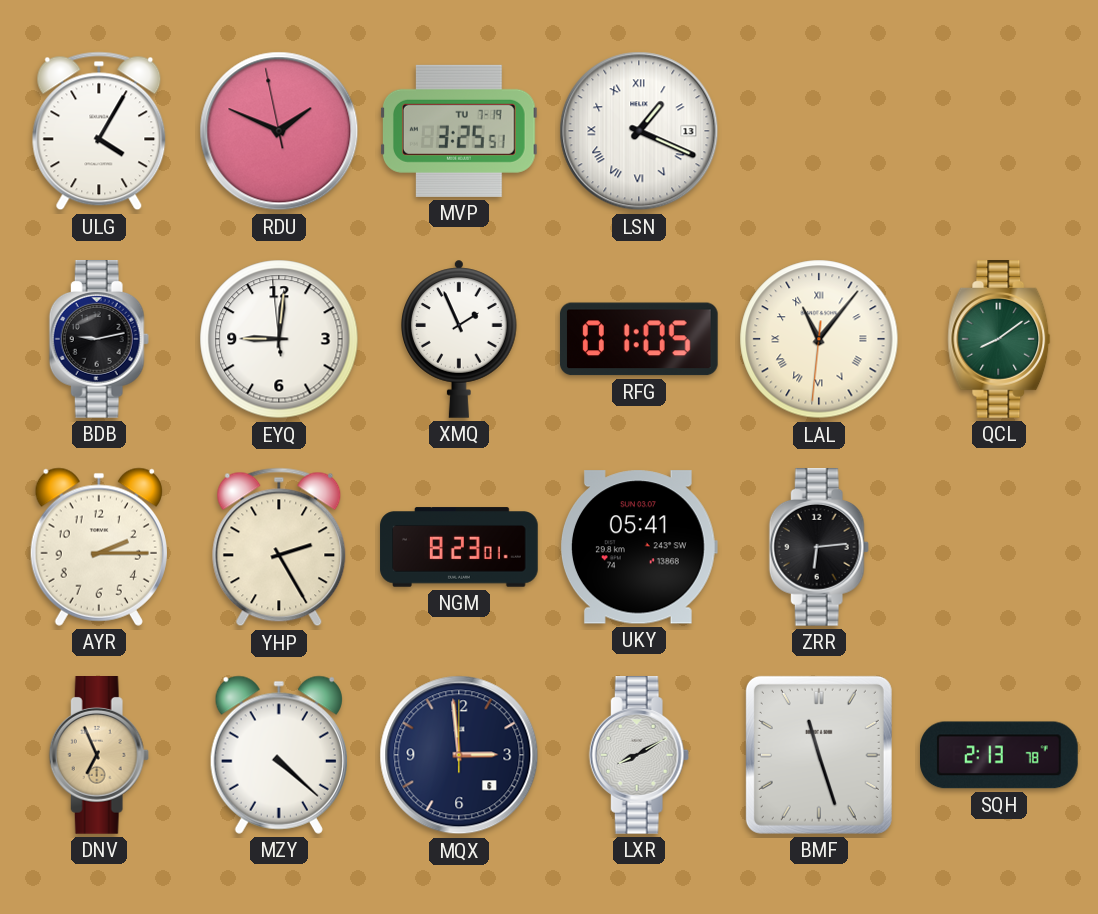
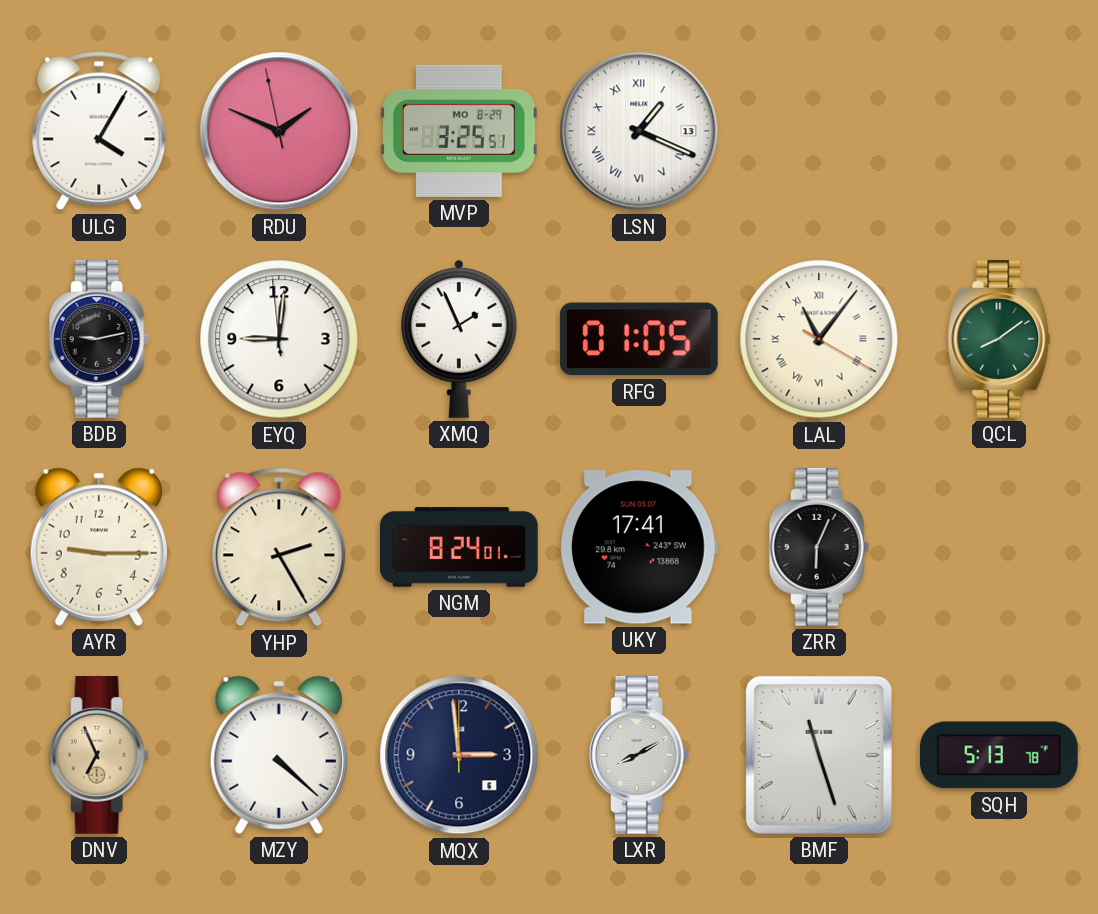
MVP date: TU 7-19 -> MO 8-29
LAL: 11:06:31 -> 11:06:20
AYR: 2:15 -> 9:15
NGM: 8:23 -> 8:24
UKY: 05:41 -> 17:41
ZRR: 6:14 -> 6:04
SQH: 2:13 -> 5:13
